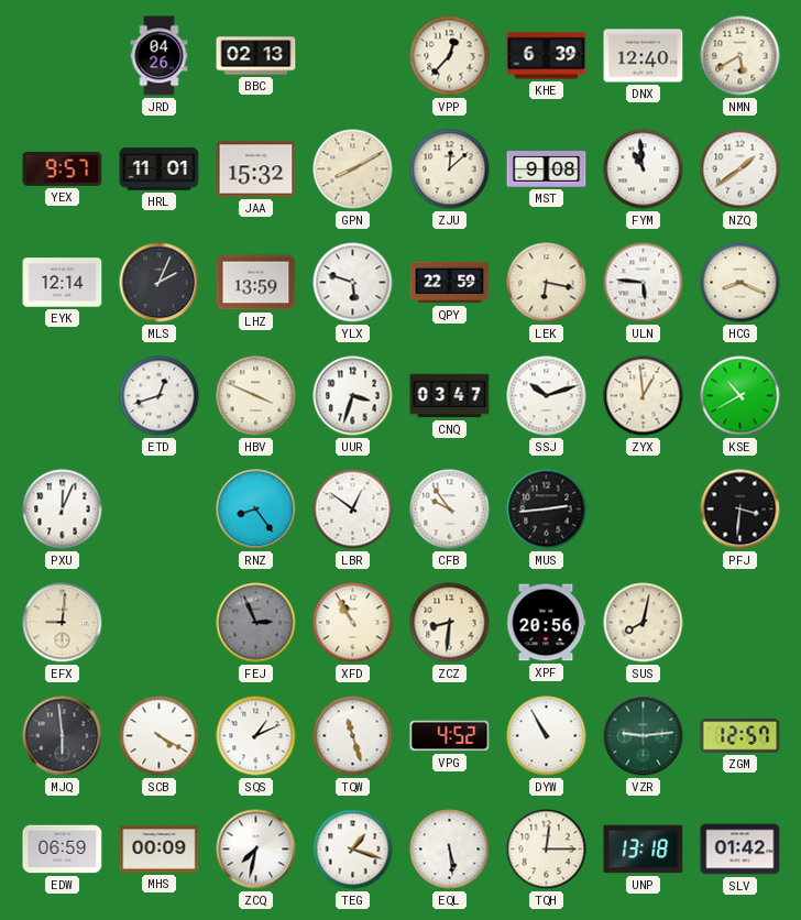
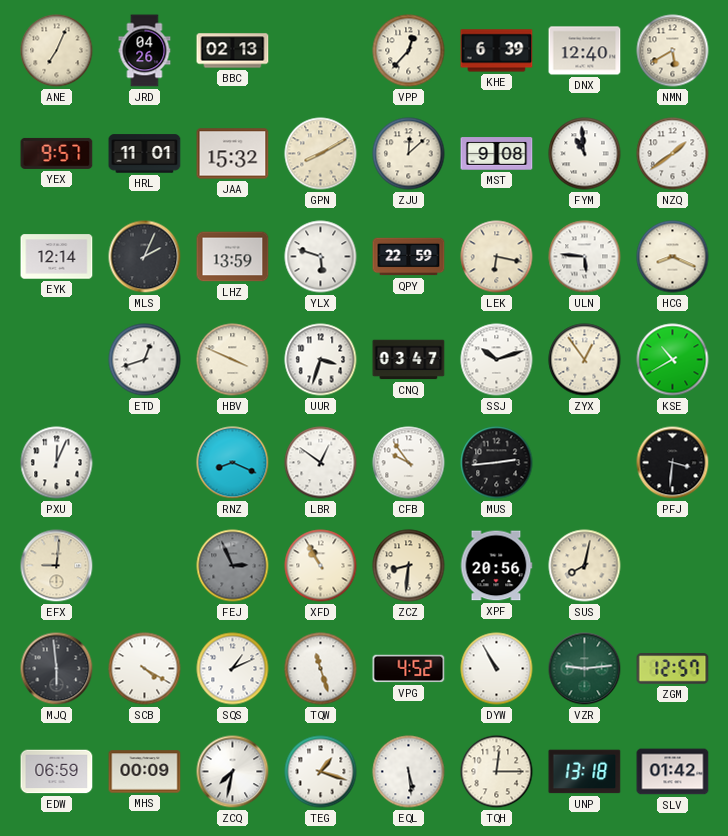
ANE: none -> 7:04
ZYX: 12:59 -> 12:54
RNZ: 8:24 -> 8:19
